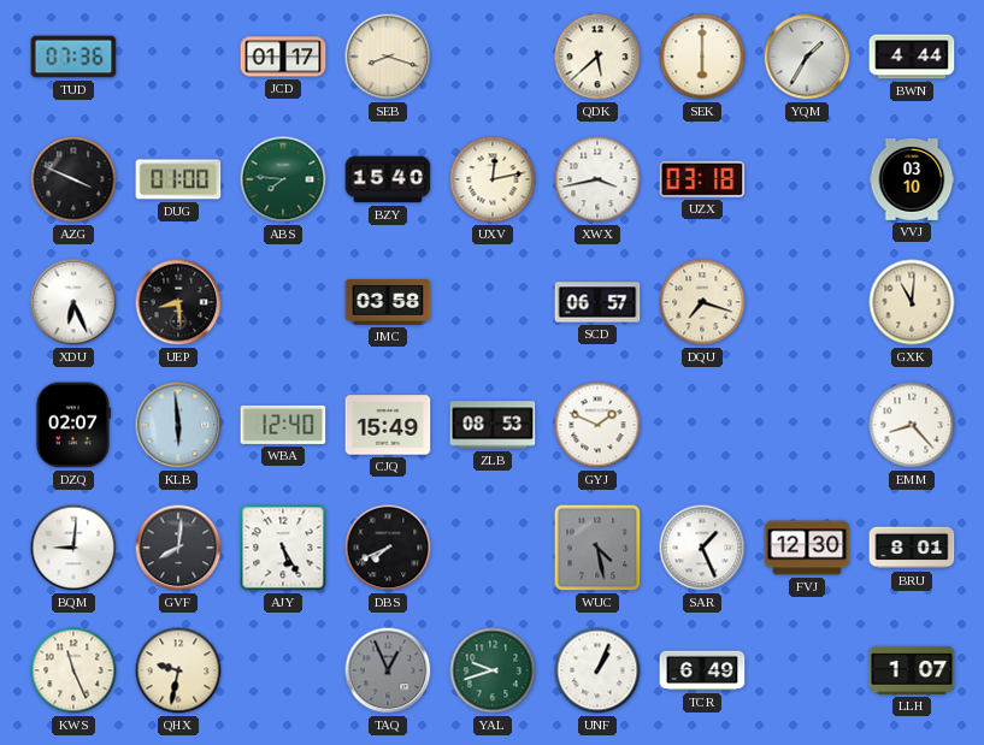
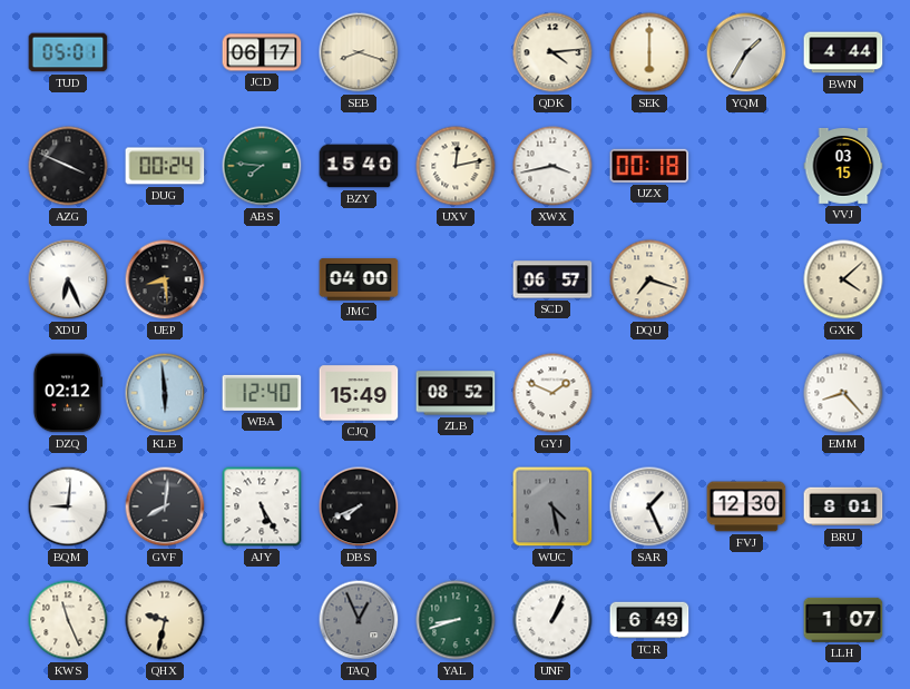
TUD: 07:36 -> 05:01
JCD: 01:17 -> 06:17
QDK: 5:38 -> 4:14
DUG: 01:00 -> 00:24
UZX: 03:18 -> 00:18
VVJ: 03:10 -> 03:15
JMC: 03:58 -> 04:00
GXK: 11:01 -> 4:08
DZQ: 02:07 -> 02:12
ZLB: 08:53 -> 08:52
YAL: 9:42 -> 8:42
